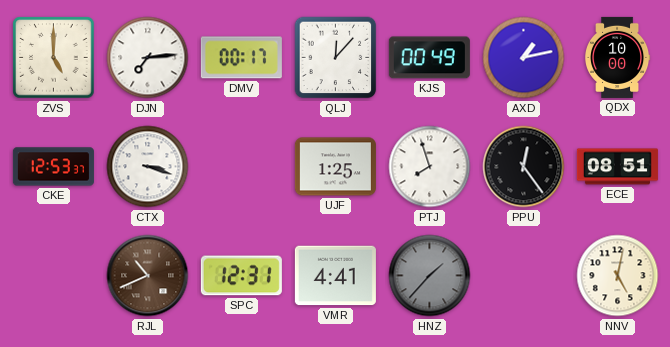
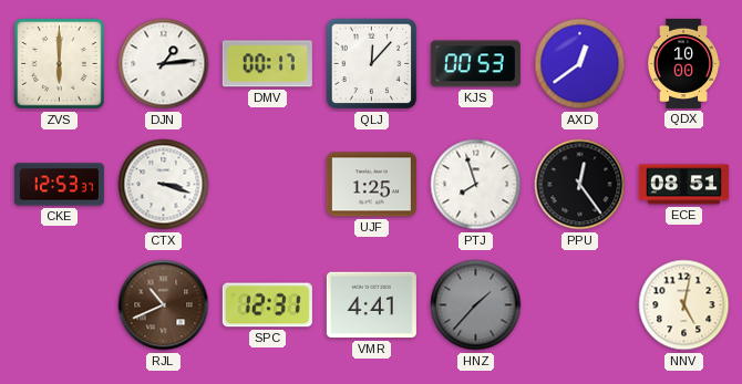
ZVS: 5:00 -> 6:00
DJN: 7:14 -> 1:14
KJS: 00:49 -> 00:53
AXD: 1:13 -> 12:39
